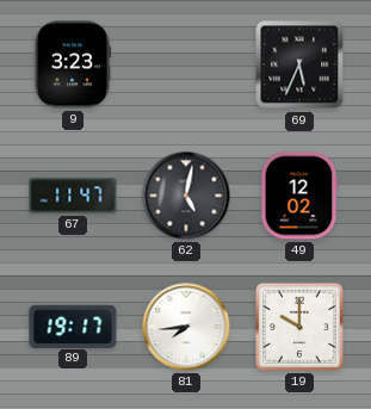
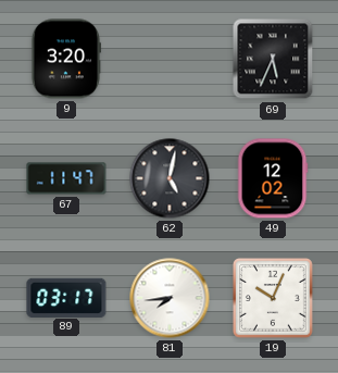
9: 3:23 -> 3:20
89: 19:17 -> 03:17
19: 10:00 -> 10:04
